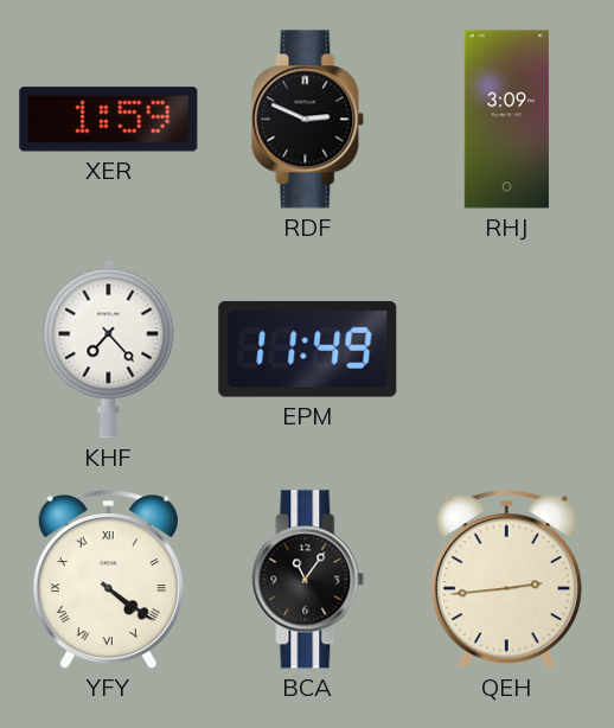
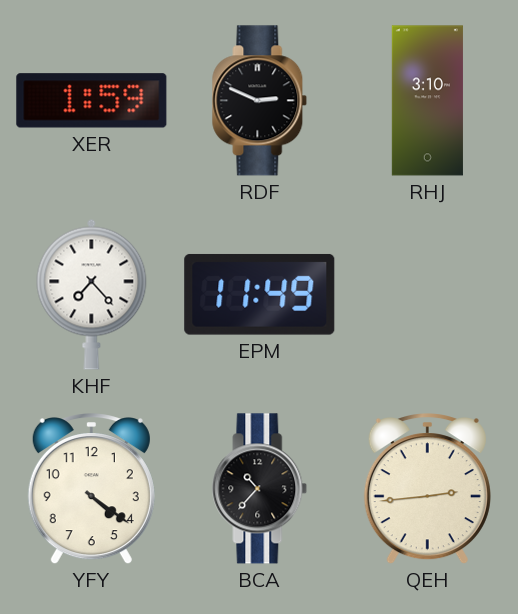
RHJ: 3:09 -> 3:10
YFY numerals: Roman -> Arabic
BCA: 11:06 -> 10:37
